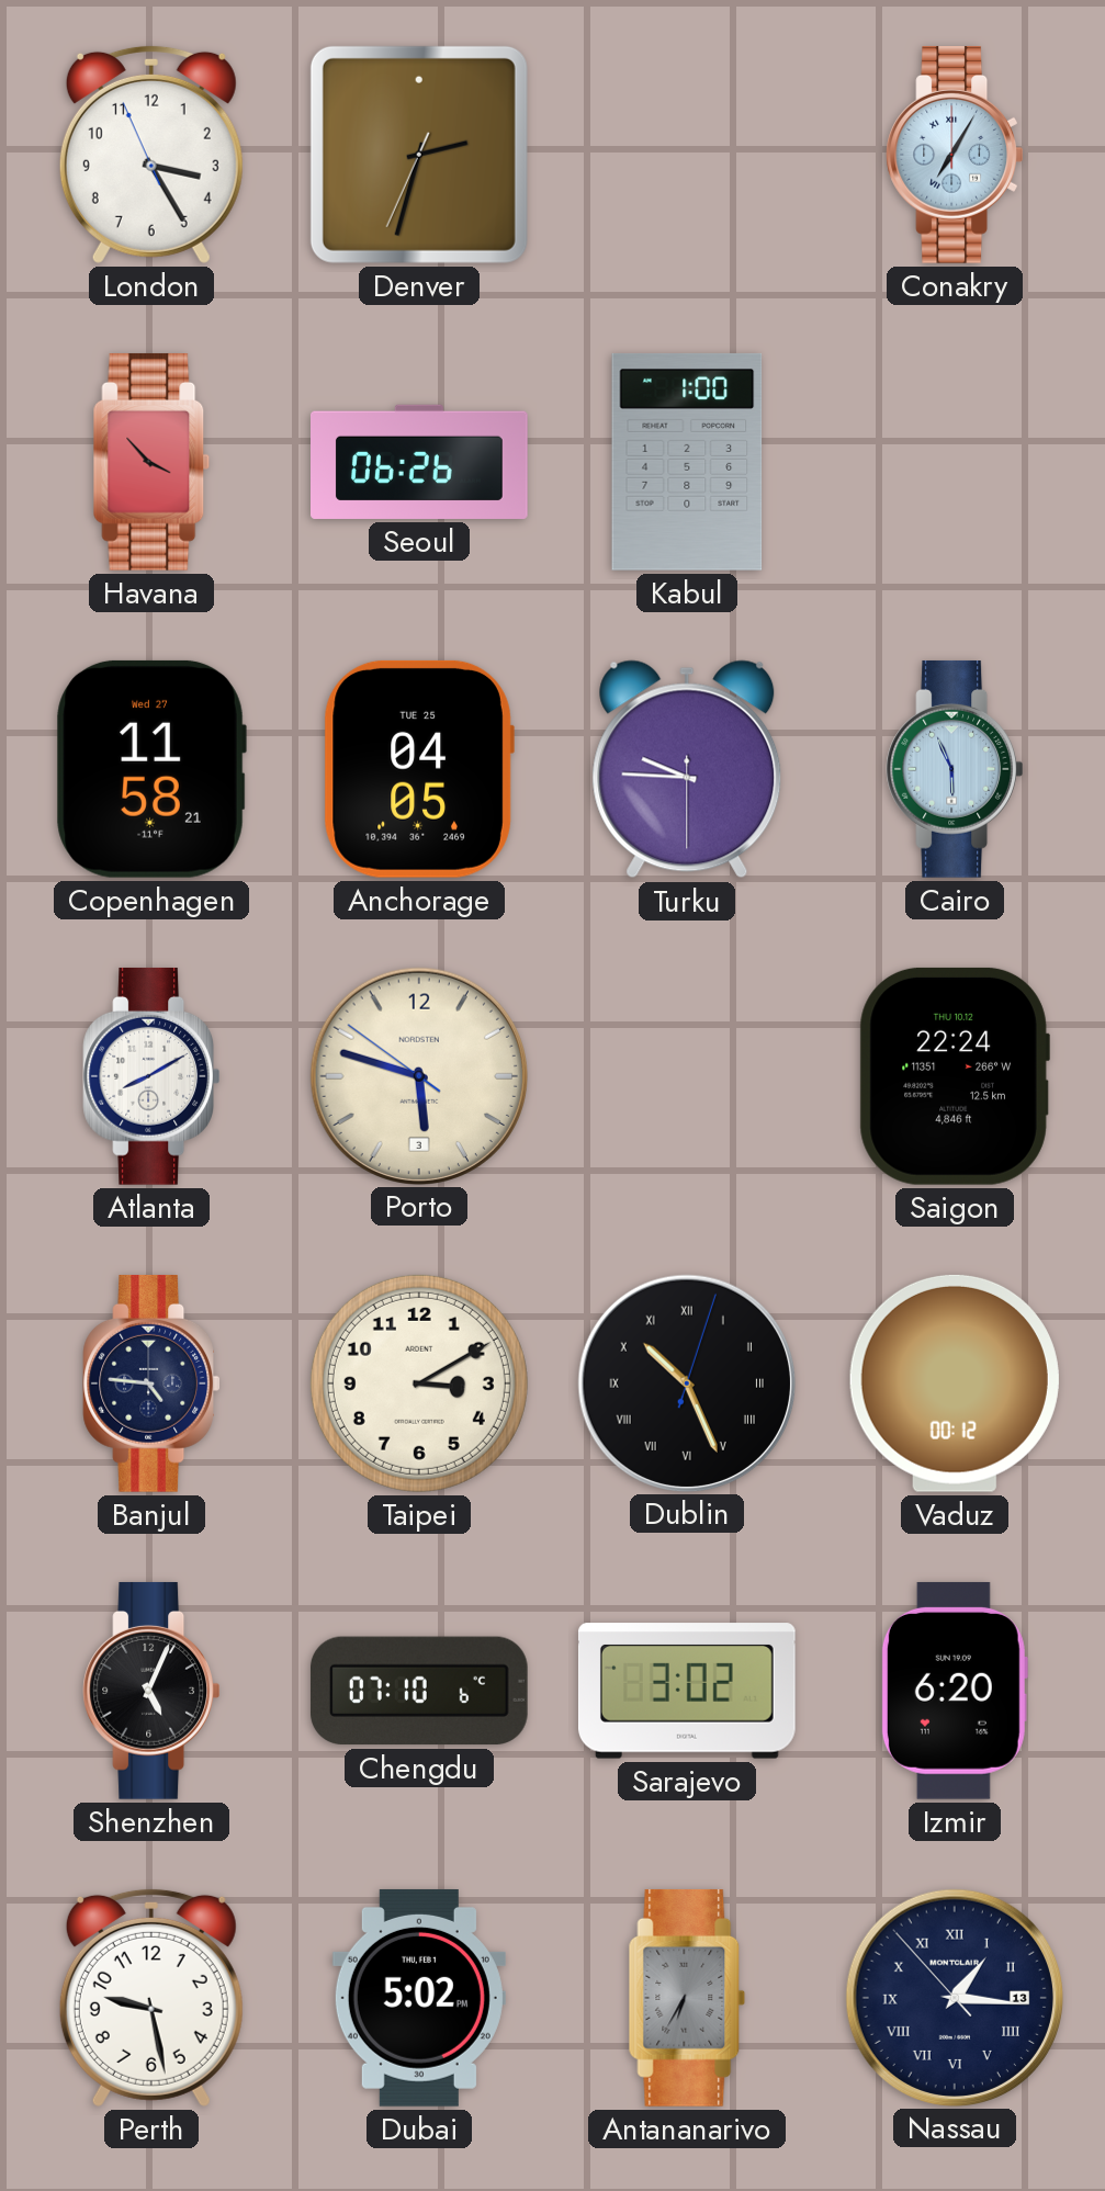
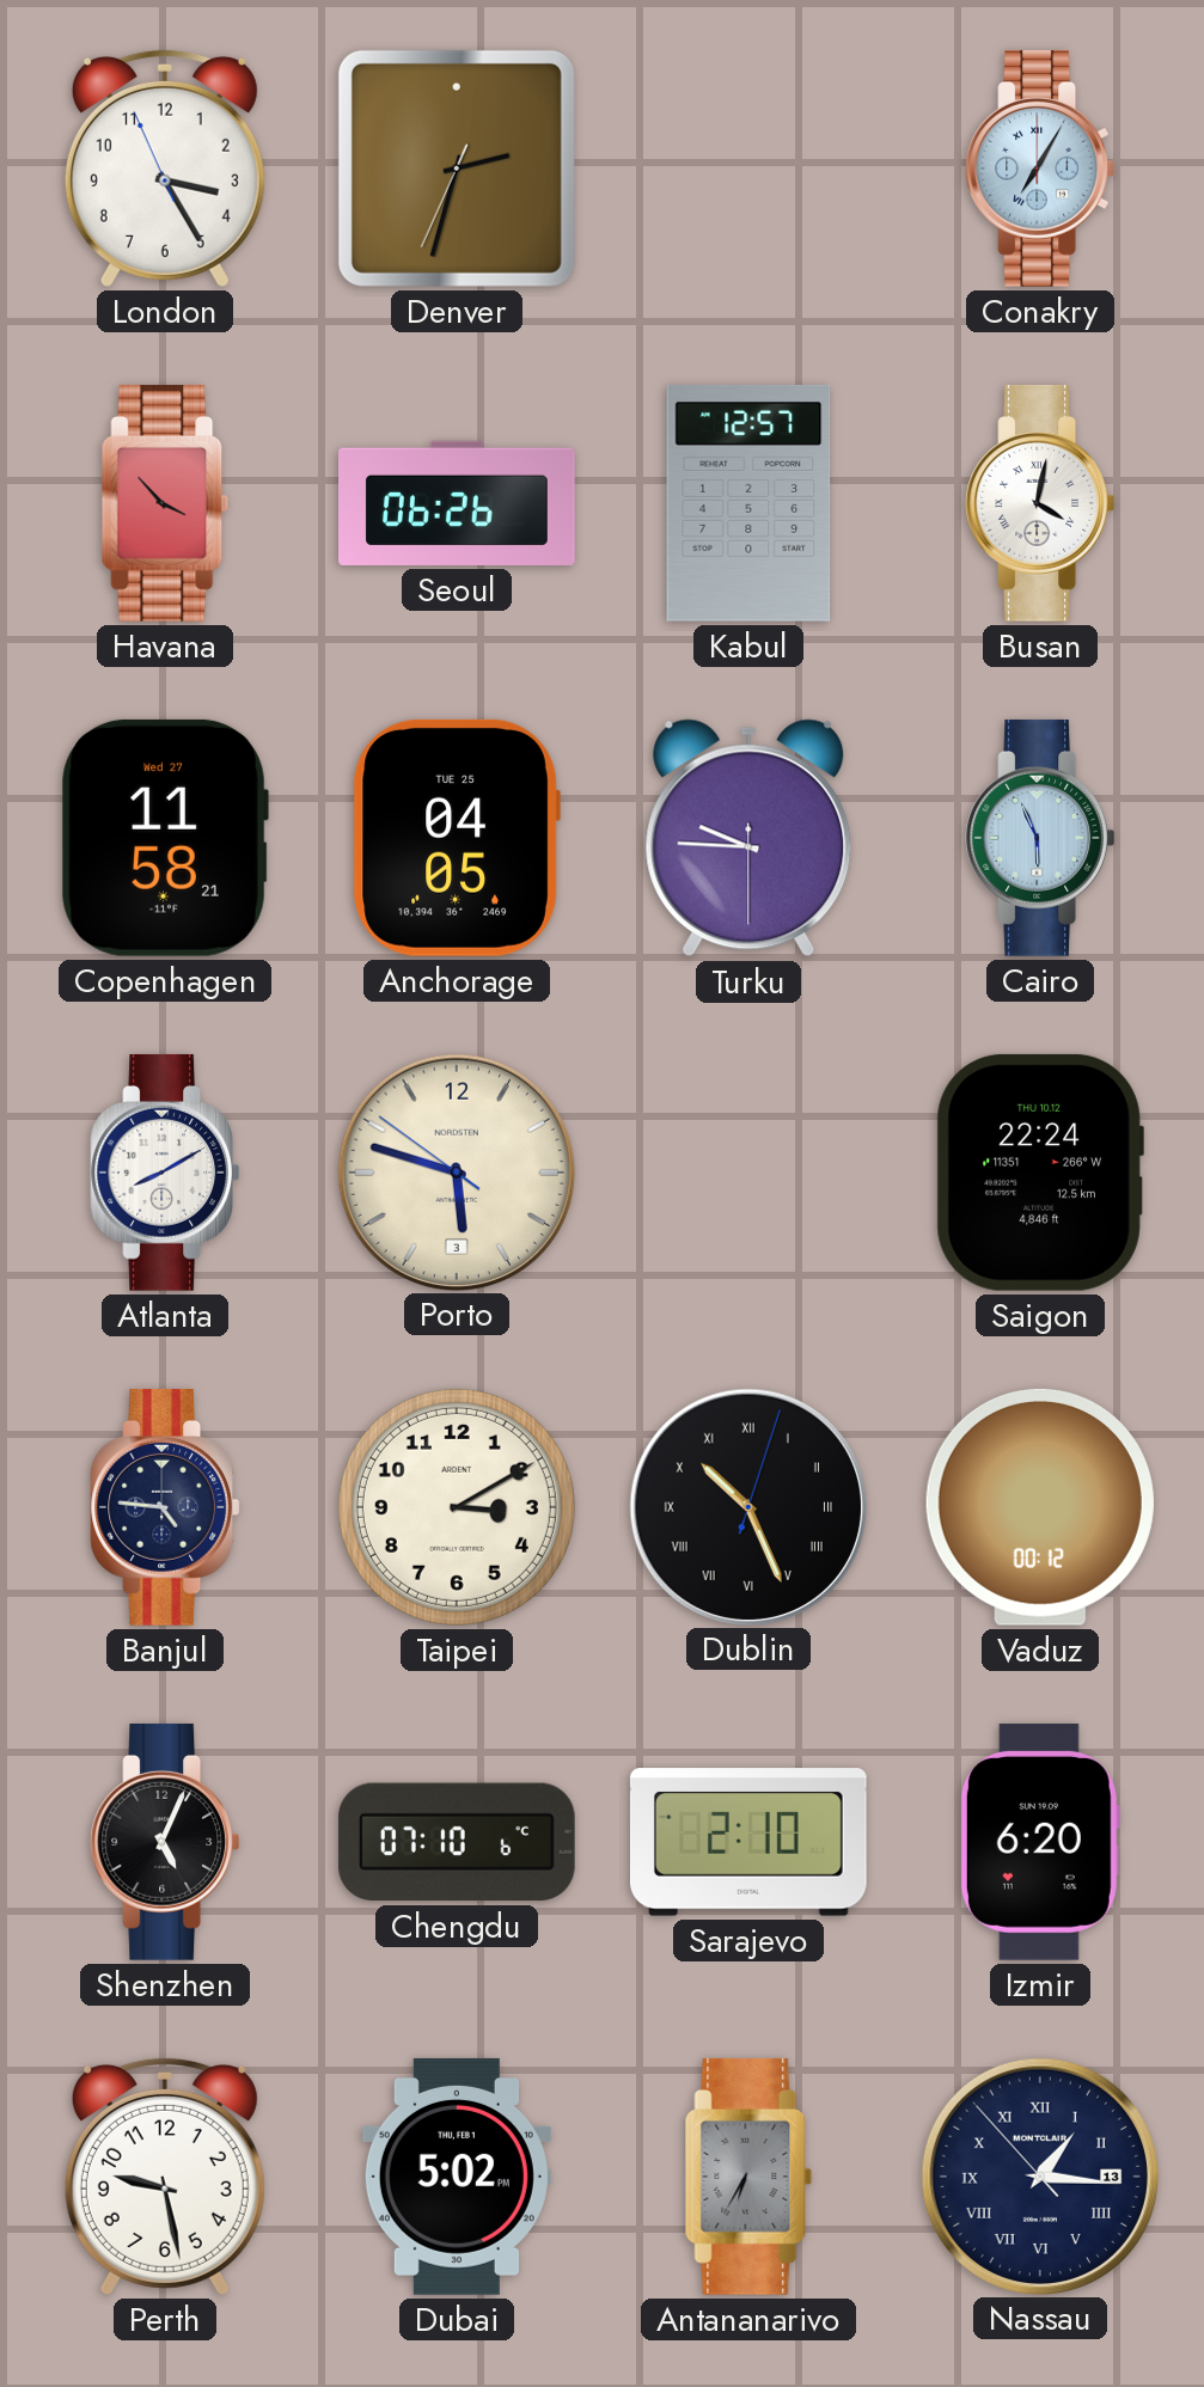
Kabul: 1:00 -> 12:57
Busan: none -> 4:02
Sarajevo: 3:02 -> 2:10
